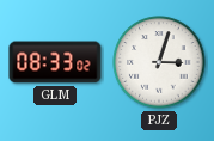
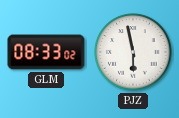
PJZ: 3:03 -> 5:58
